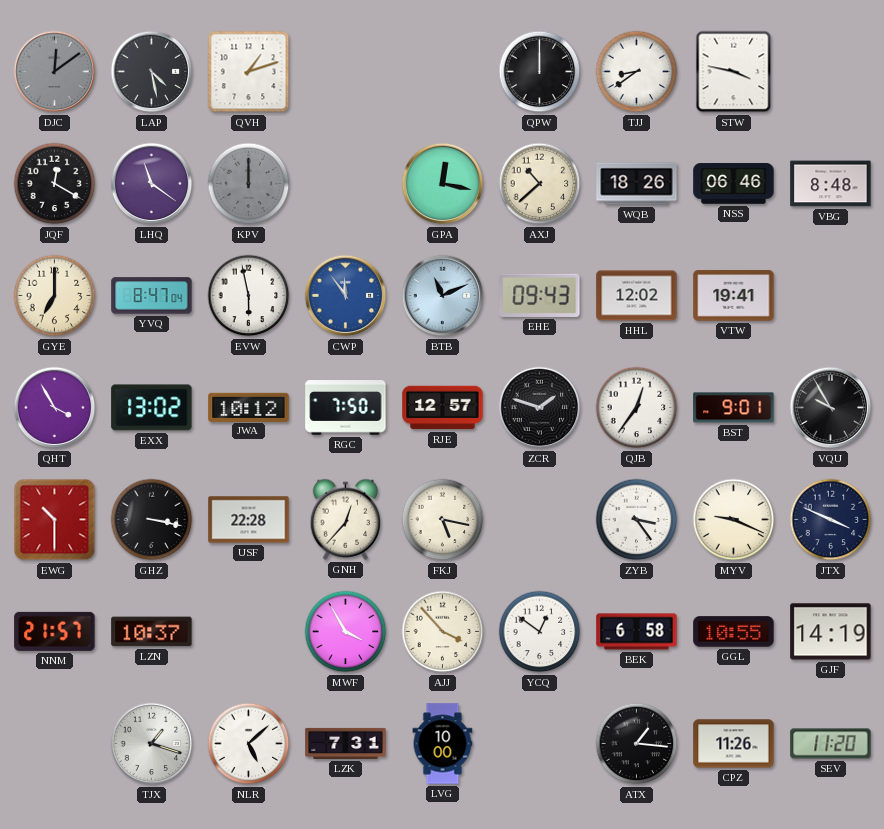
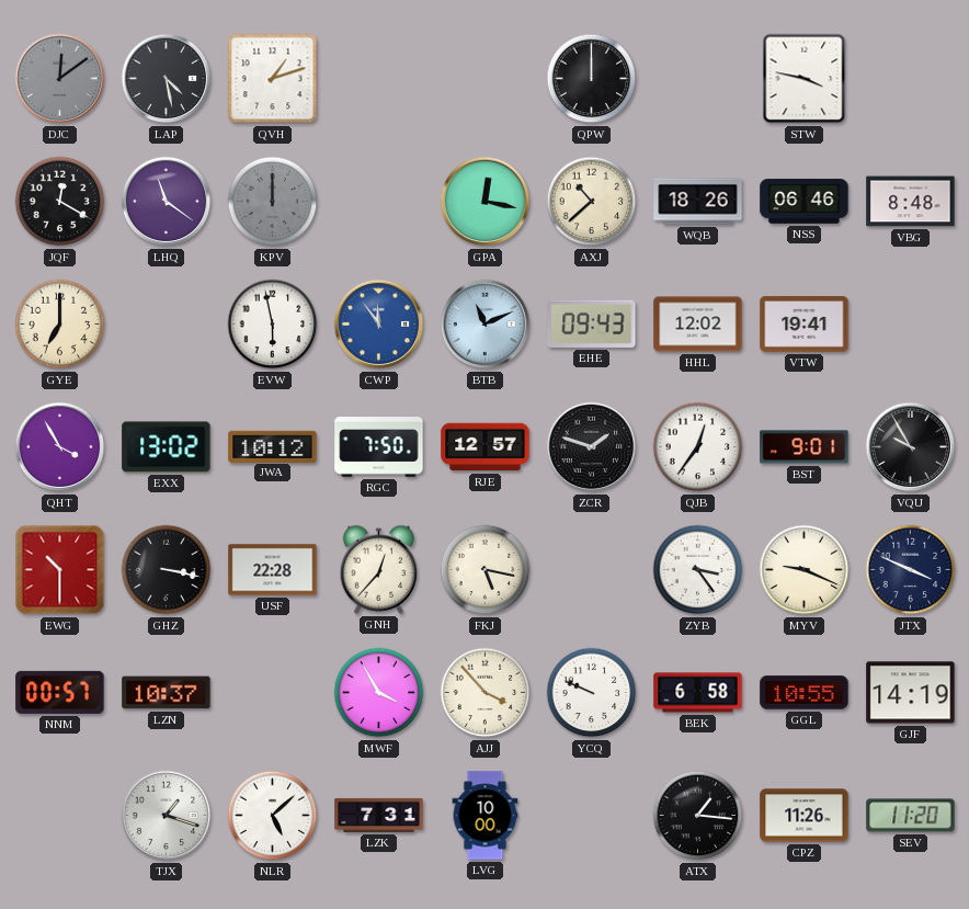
TJJ: 8:39 -> none
YVQ: 8:47 -> none
NNM: 21:57 -> 00:57
YCQ: 12:51 -> 9:49
